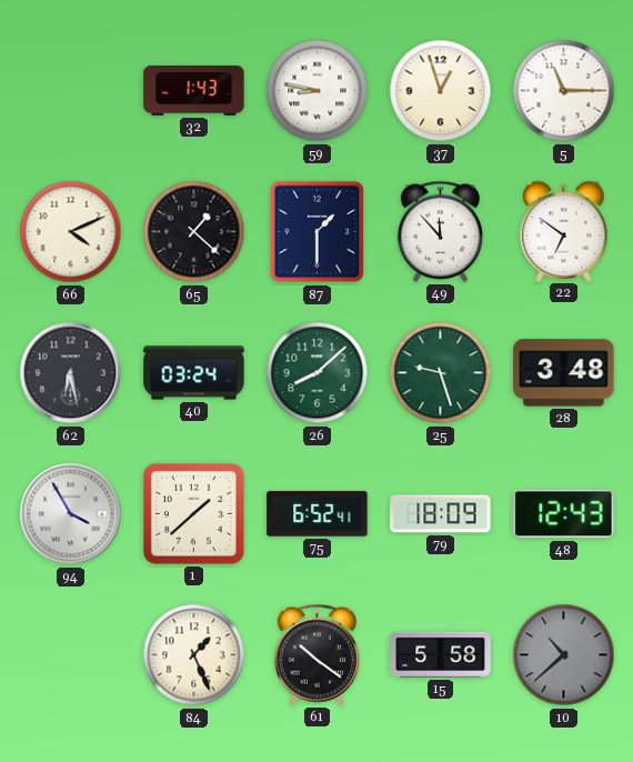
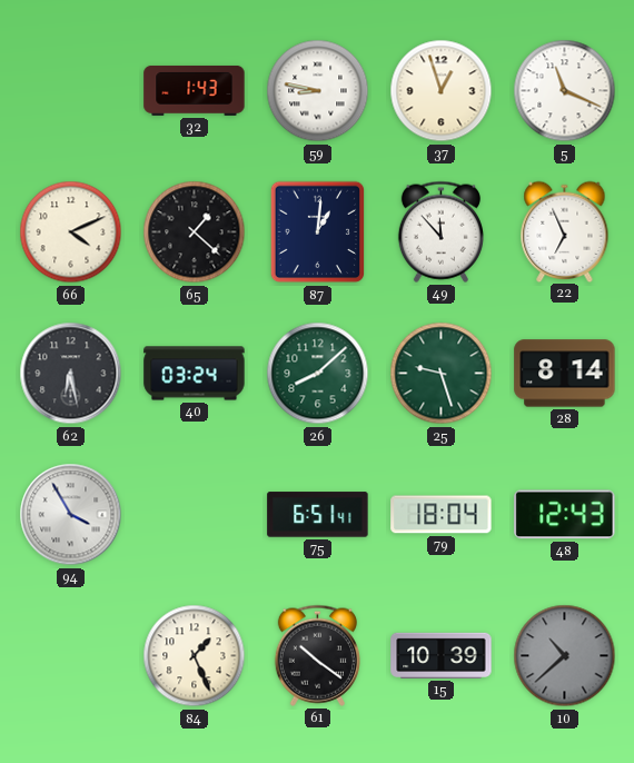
5: 11:15 -> 11:19
87: 1:30 -> 1:01
22: 6:51 -> 6:56
28: 3:48 -> 8:14
1: 1:38 -> none
75: 6:52 -> 6:51
79: 18:09 -> 18:04
15: 5:58 -> 10:39
